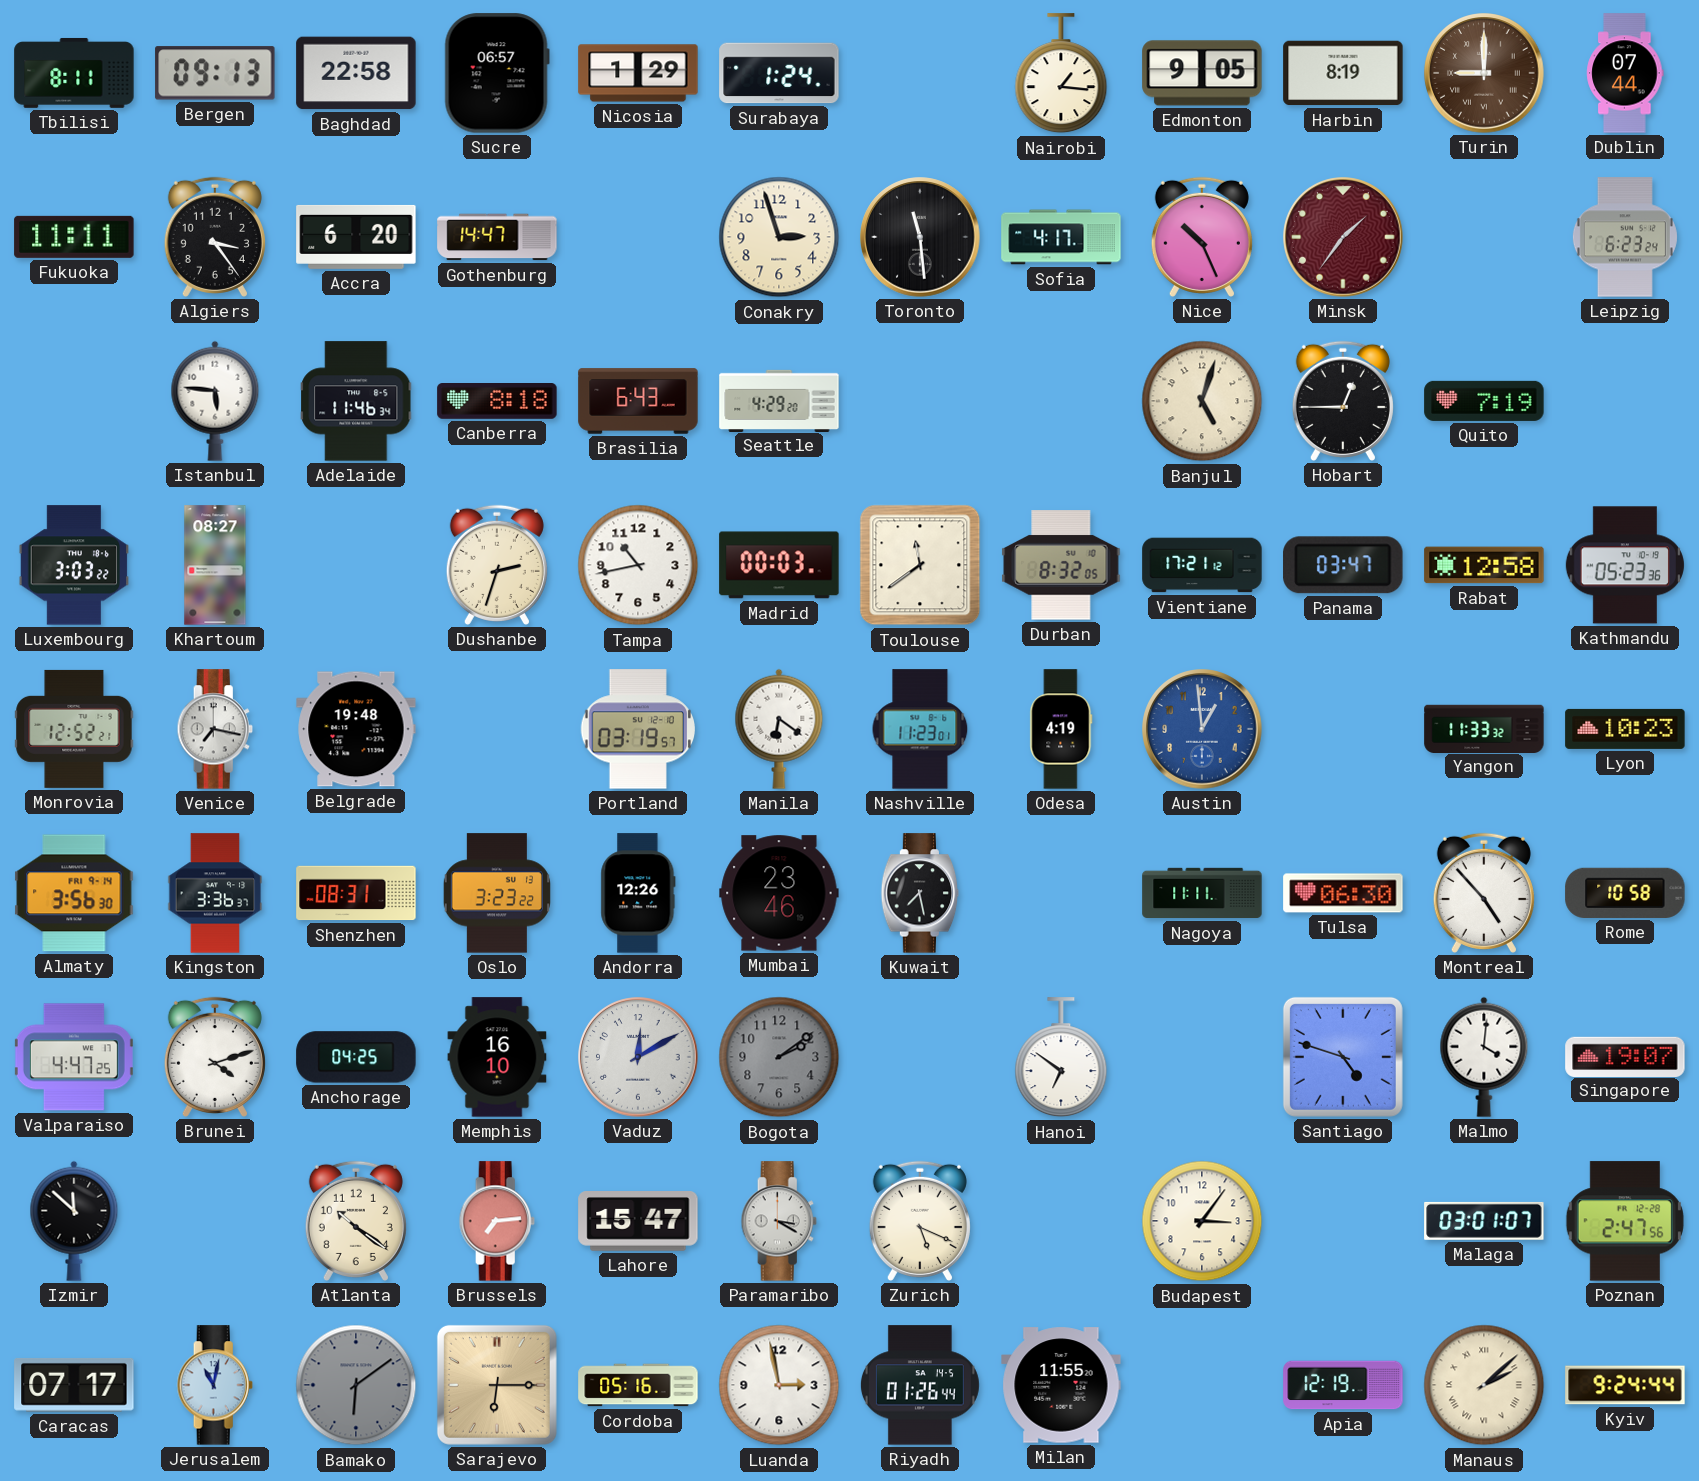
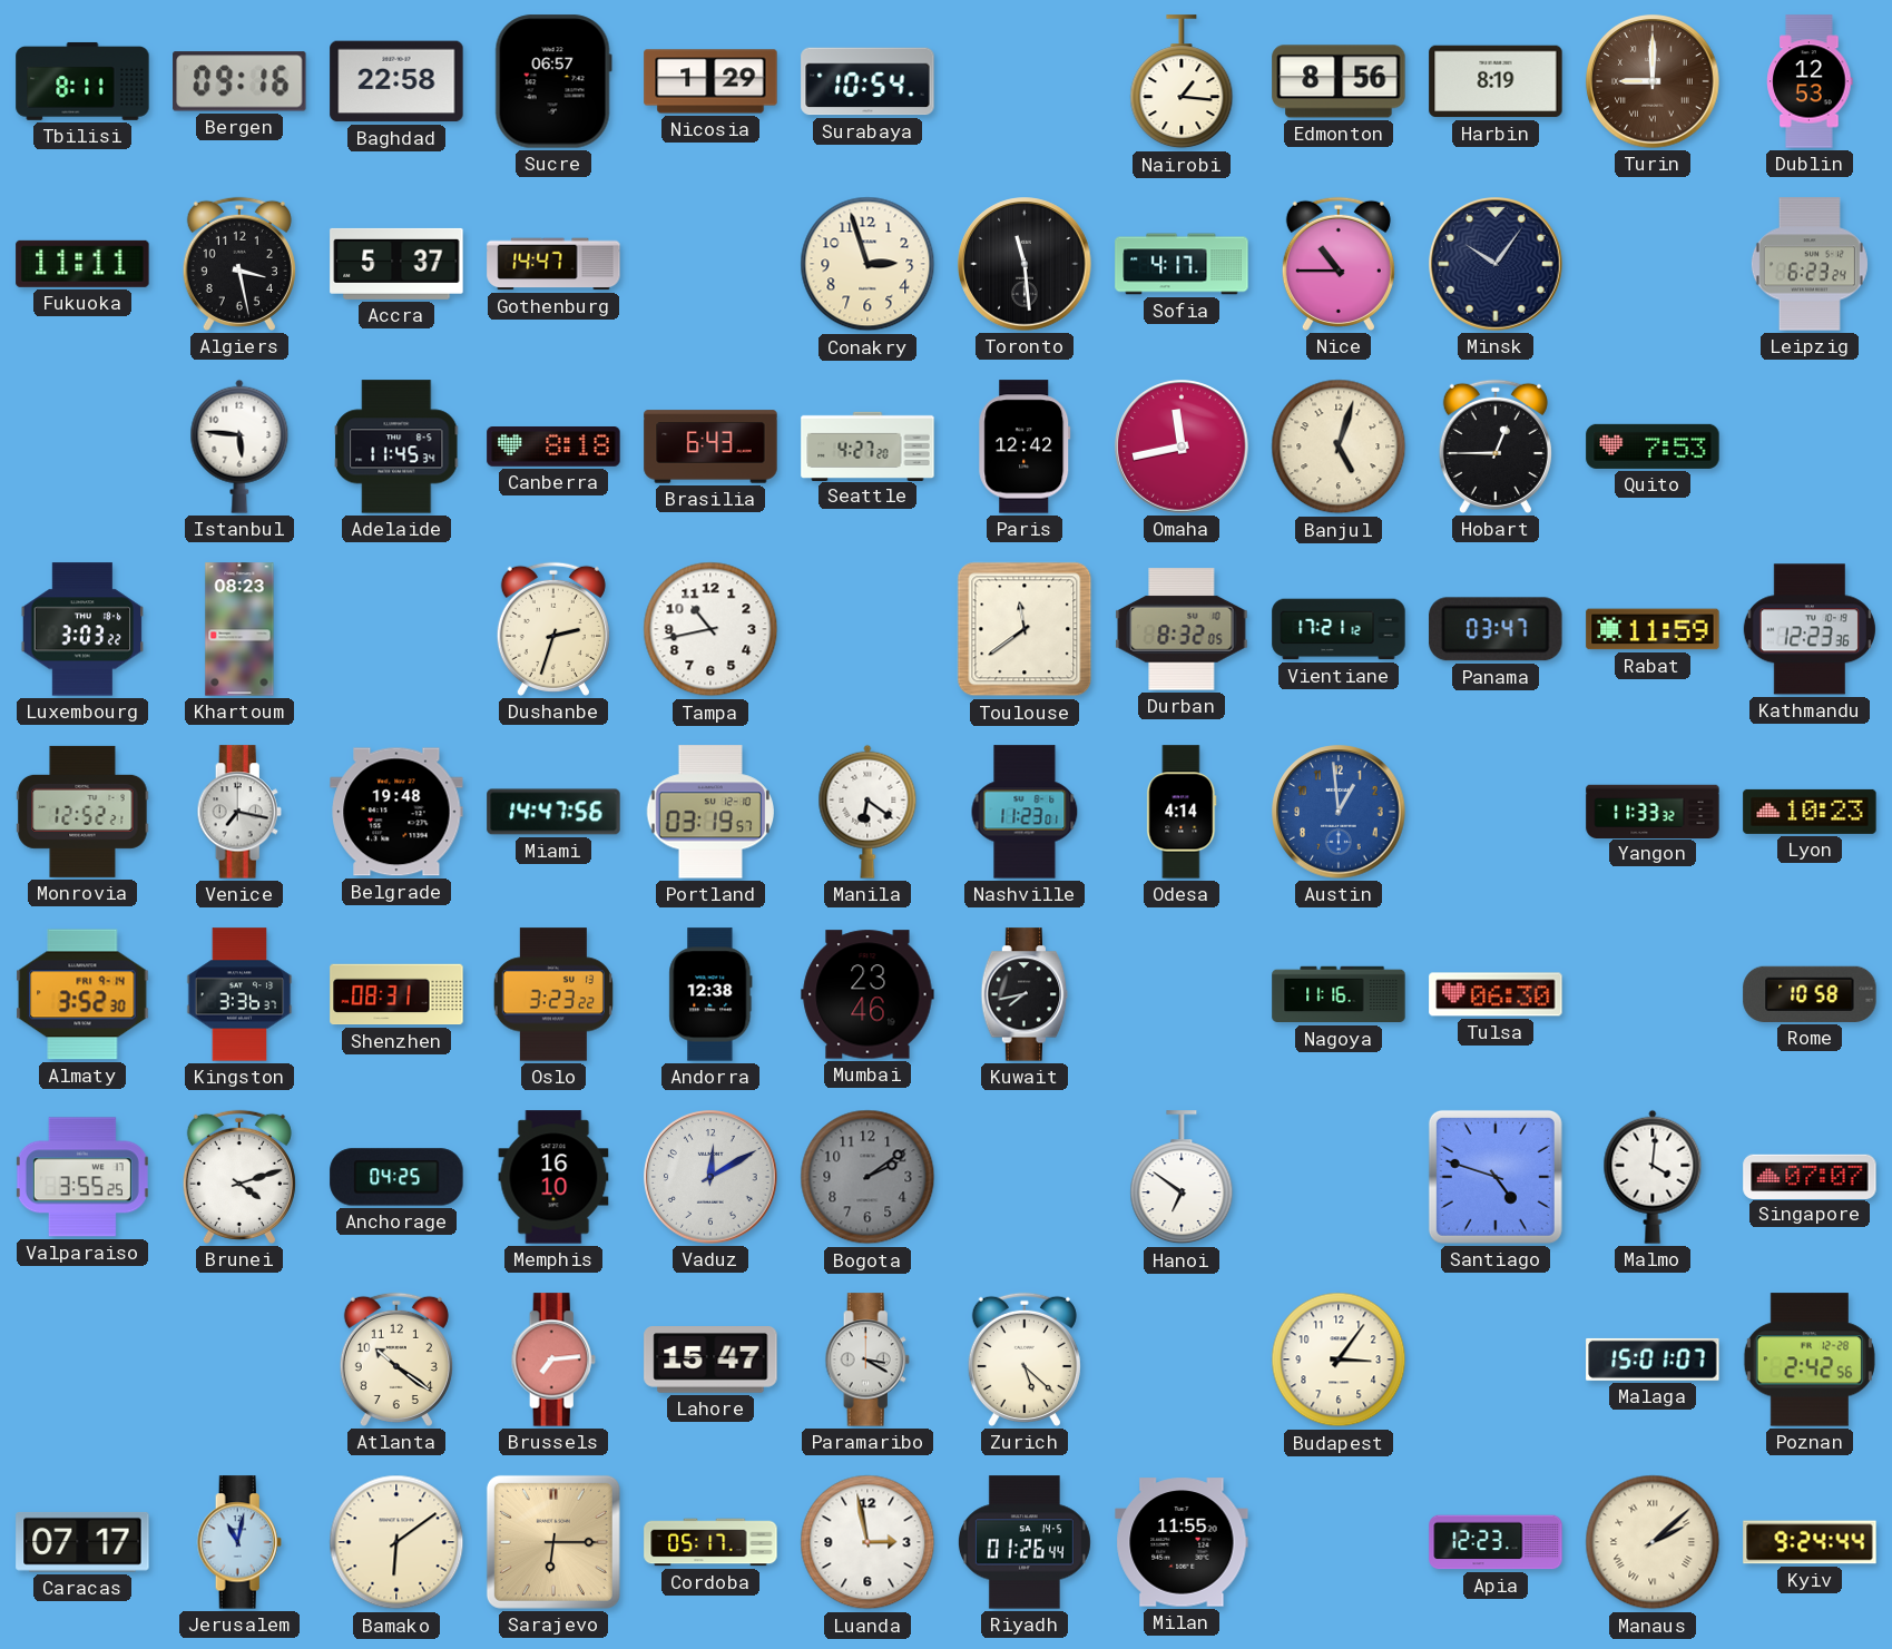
Bergen: 09:13 -> 09:16
Surabaya: 1:24 -> 10:54
Edmonton: 9:05 -> 8:56
Dublin: 07:44 -> 12:53
Algiers: 3:24 -> 3:28
Accra: 6:20 -> 5:37
Nice: 10:26 -> 10:45
Minsk: 1:36 -> 10:06
Minsk dial: burgundy -> navy
Adelaide: 11:46 -> 11:45
Seattle: 4:29 -> 4:27
Paris: none -> 12:42
Omaha: none -> 11:43
Quito: 7:19 -> 7:53
Khartoum: 08:27 -> 08:23
Madrid: 00:03 -> none
Rabat: 12:58 -> 11:59
Kathmandu: 05:23 -> 12:23
Miami: none -> 14:47
Odesa: 4:19 -> 4:14
Almaty: 3:56 -> 3:52
Andorra: 12:26 -> 12:38
Kuwait: 7:28 -> 7:43
Nagoya: 11:11 -> 11:16
Montreal: 4:53 -> none
Valparaiso: 4:47 -> 3:55
Singapore: 19:07 -> 07:07
Izmir: 11:52 -> none
Zurich: 5:19 -> 5:22
Malaga: 03:01 -> 15:01
Poznan: 2:47 -> 2:42
Bamako dial: grey -> cream
Cordoba: 05:16 -> 05:17
Apia: 12:19 -> 12:23
